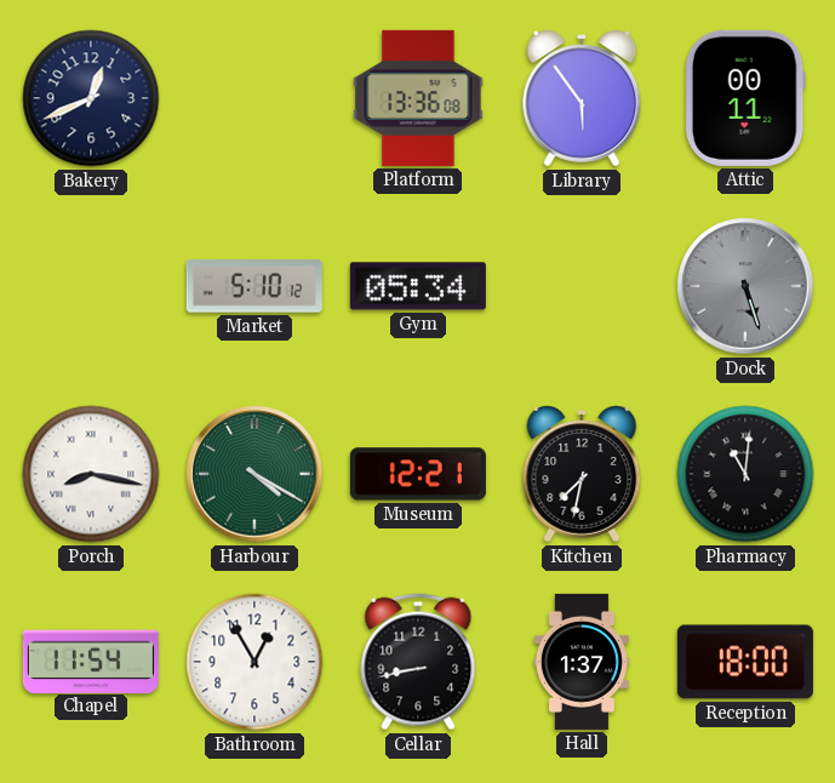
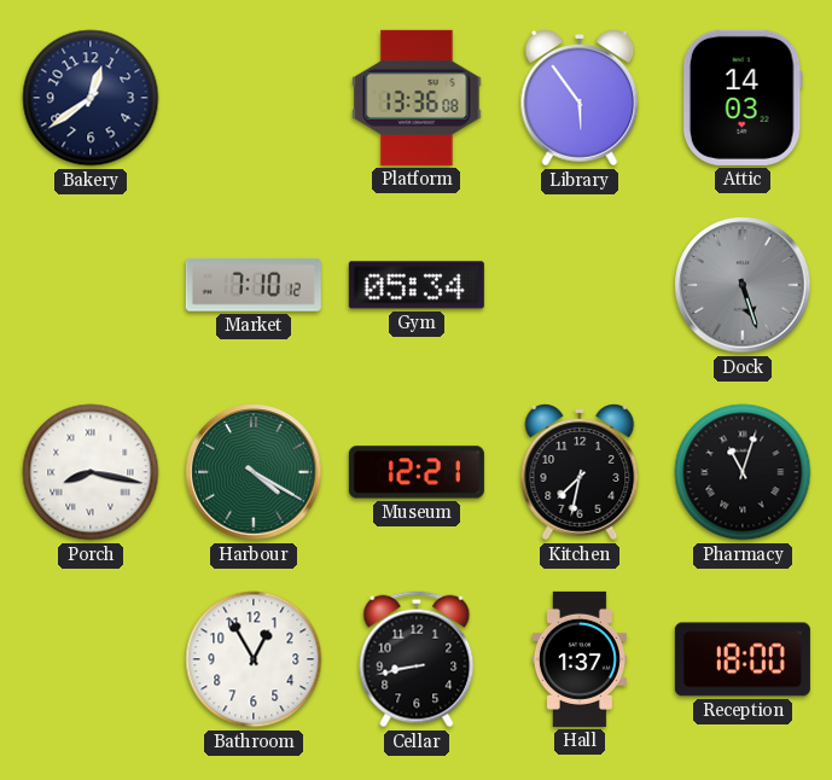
Bakery: 12:41 -> 12:39
Attic: 00:11 -> 14:03
Market: 5:10 -> 7:10
Pharmacy: 11:01 -> 11:03
Chapel: 11:54 -> none
